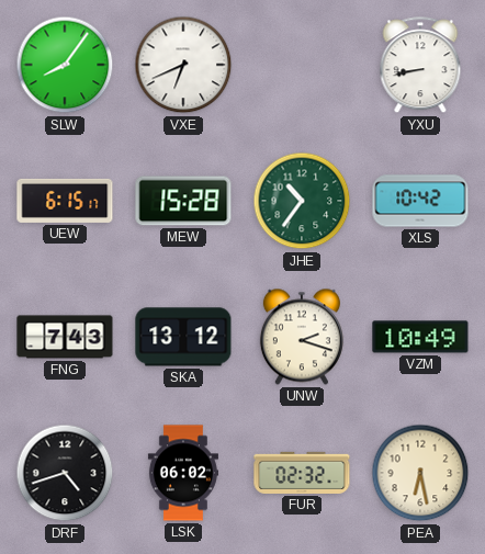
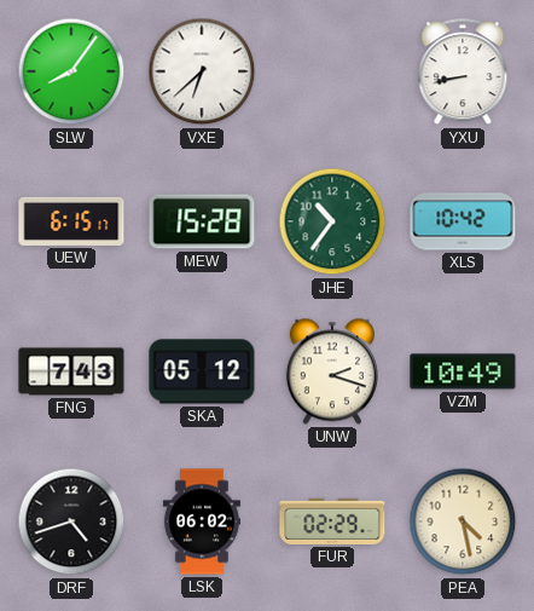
VXE: 6:41 -> 6:38
SKA: 13:12 -> 05:12
FUR: 02:32 -> 02:29
PEA: 6:28 -> 4:28
